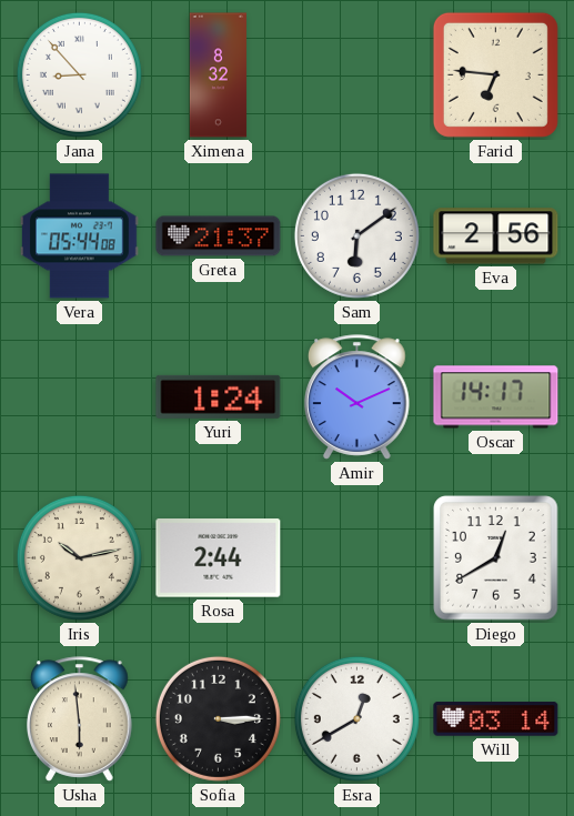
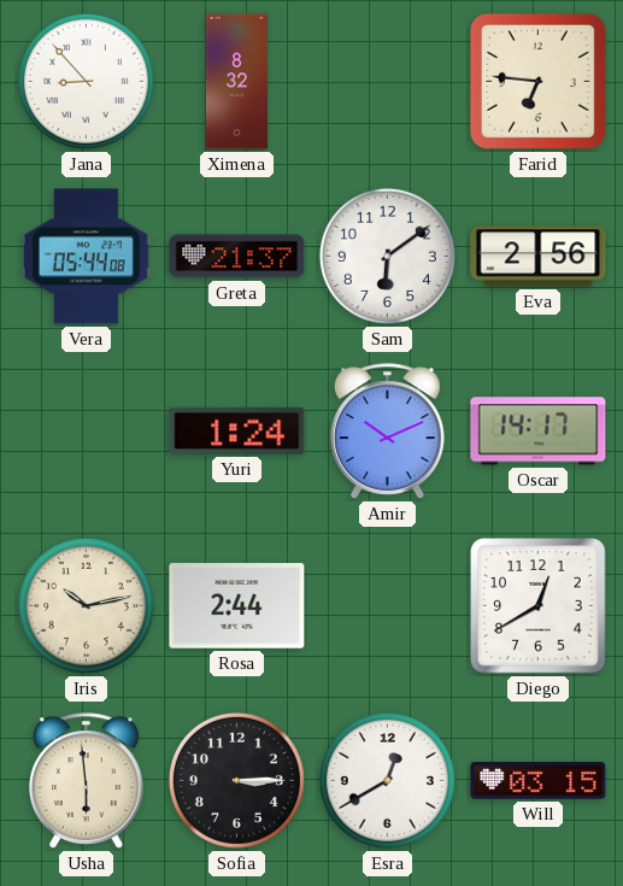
Will: 03:14 -> 03:15
